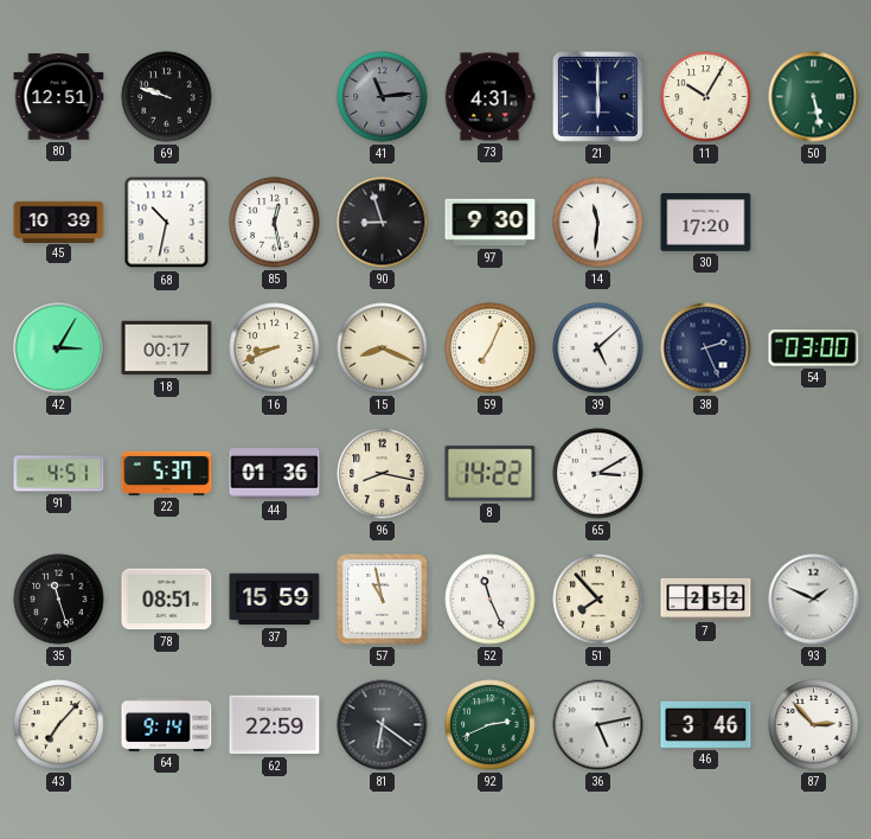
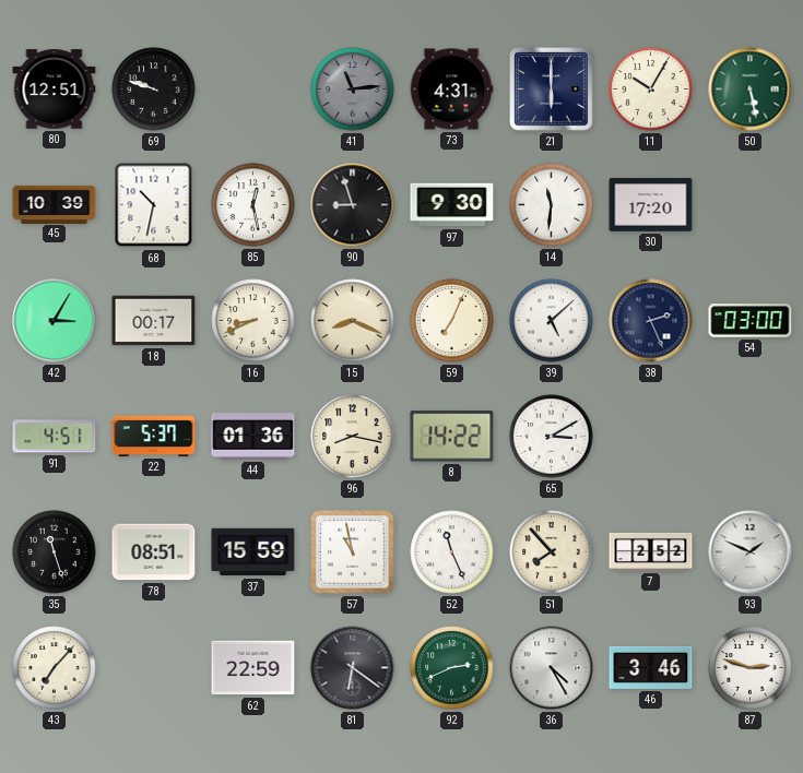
64: 9:14 -> none
36: 5:13 -> 4:25
87: 2:53 -> 2:48
